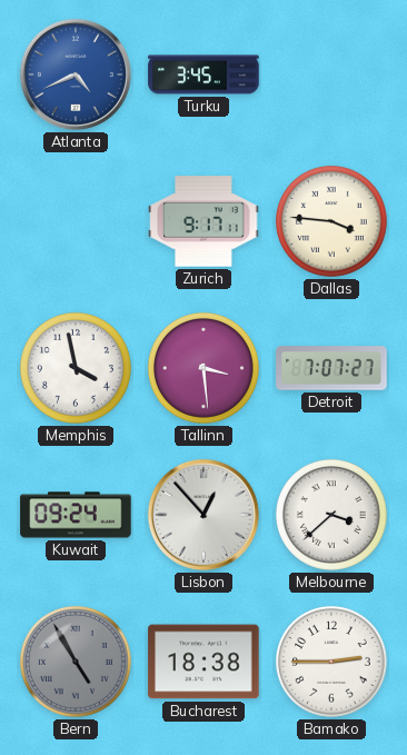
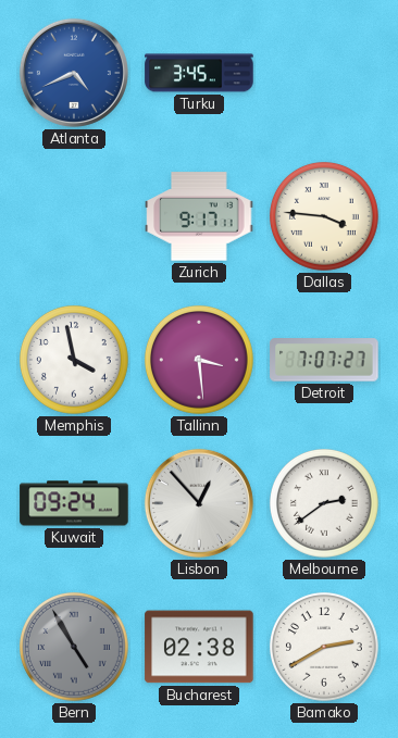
Melbourne: 3:38 -> 2:39
Bucharest: 18:38 -> 02:38
Bamako: 2:45 -> 2:40
